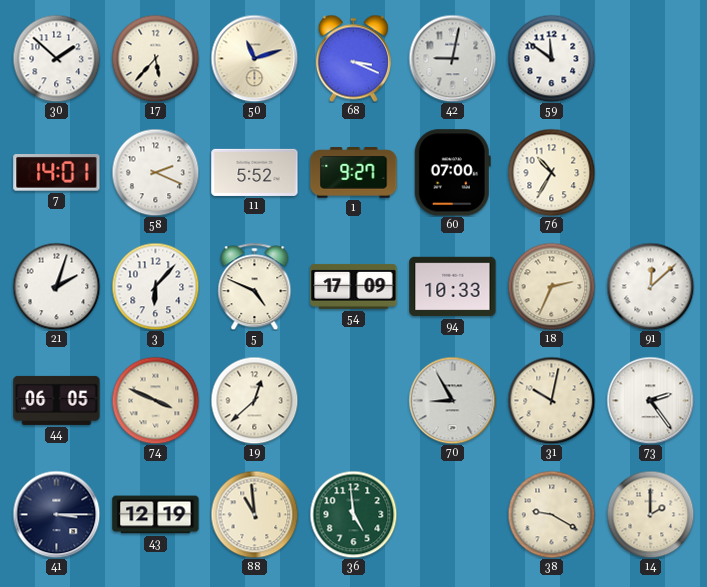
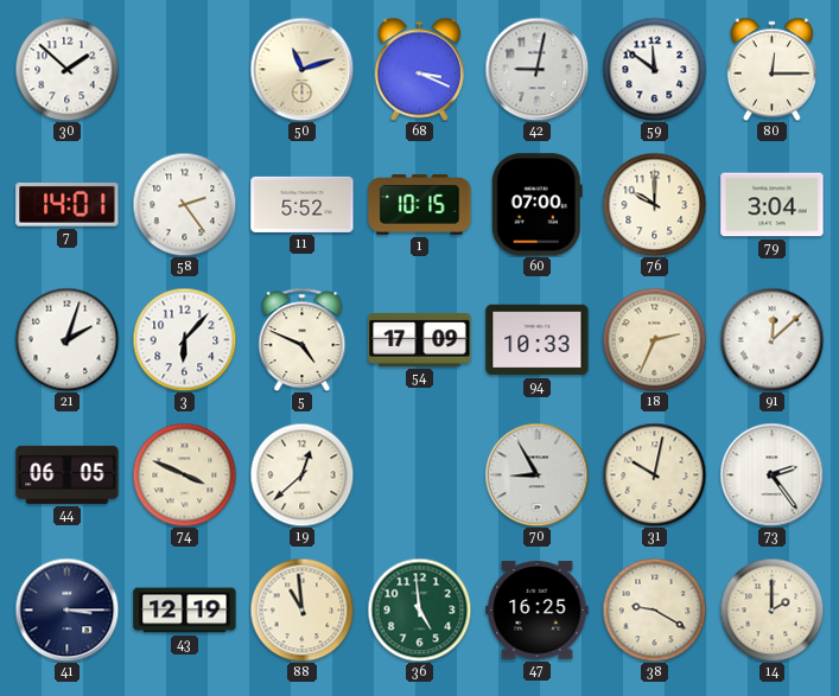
17: 5:37 -> none
80: none -> 12:15
58: 2:19 -> 2:24
1: 9:27 -> 10:15
76: 10:35 -> 10:00
79: none -> 3:04
47: none -> 16:25
